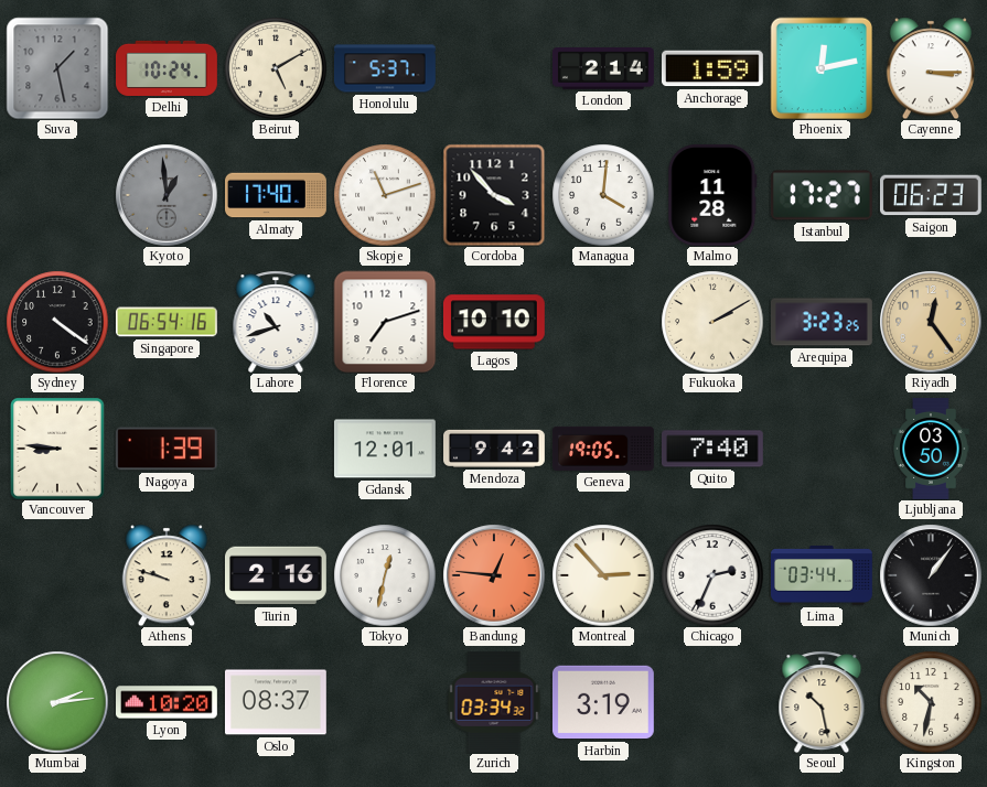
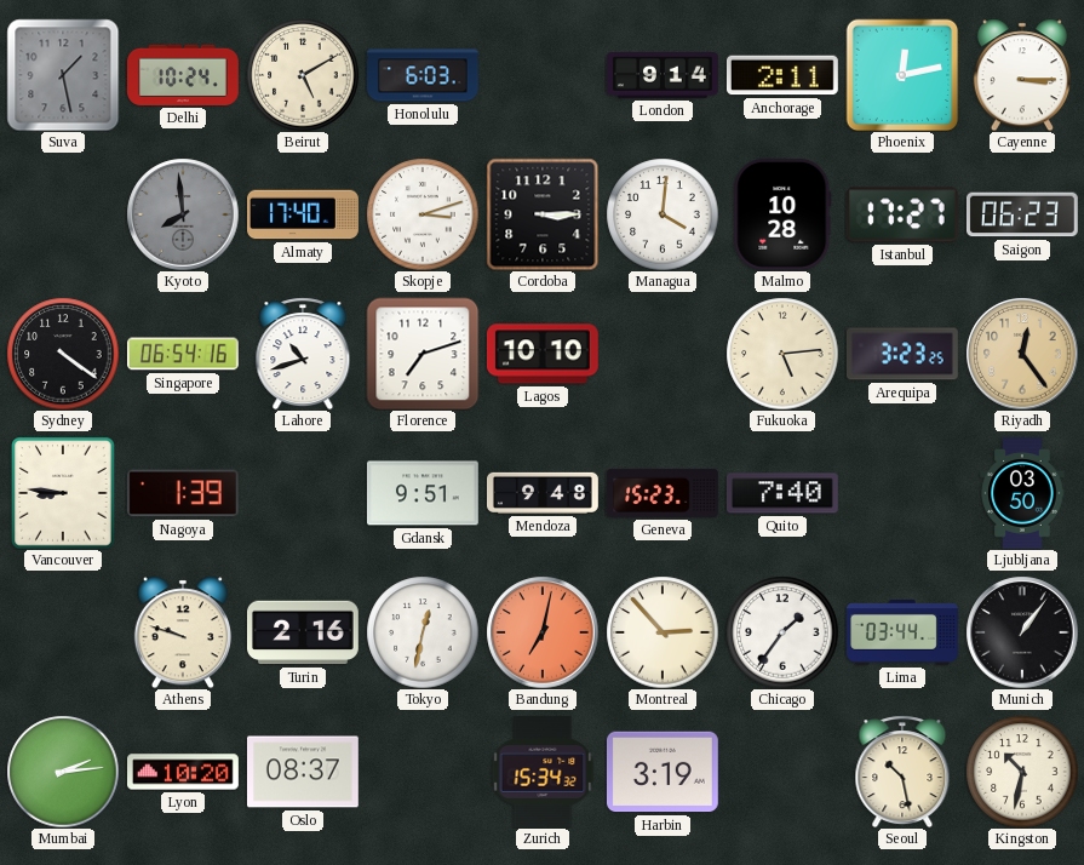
Honolulu: 5:37 -> 6:03
London: 2:14 -> 9:14
Anchorage: 1:59 -> 2:11
Kyoto: 12:59 -> 7:59
Skopje: 11:12 -> 3:12
Cordoba: 3:53 -> 3:15
Malmo: 11:28 -> 10:28
Fukuoka: 2:10 -> 5:14
Gdansk: 12:01 -> 9:51
Mendoza: 9:42 -> 9:48
Geneva: 19:05 -> 15:23
Bandung: 12:46 -> 7:02
Chicago: 2:34 -> 1:36
Zurich: 03:34 -> 15:34
